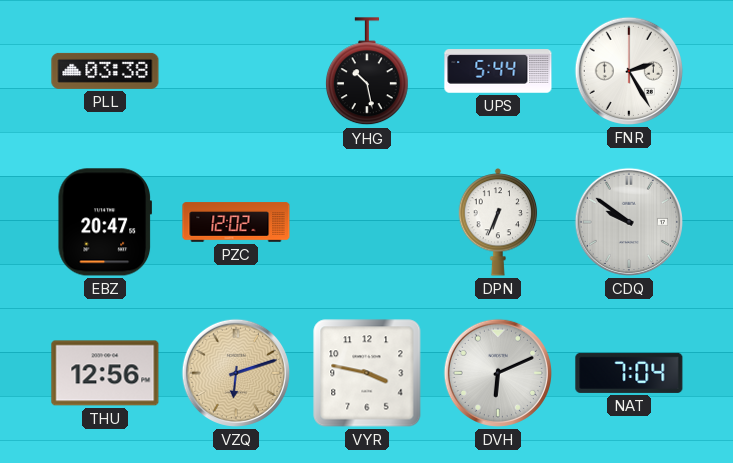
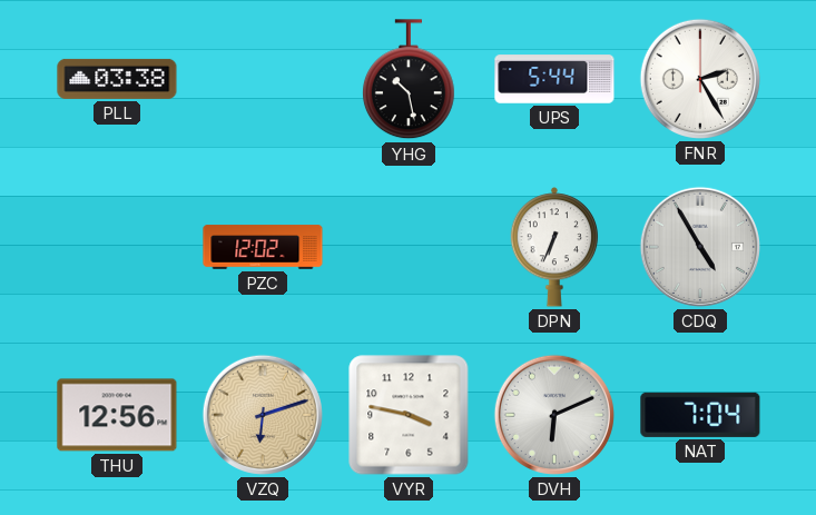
EBZ: 20:47 -> none
CDQ: 9:51 -> 4:55
